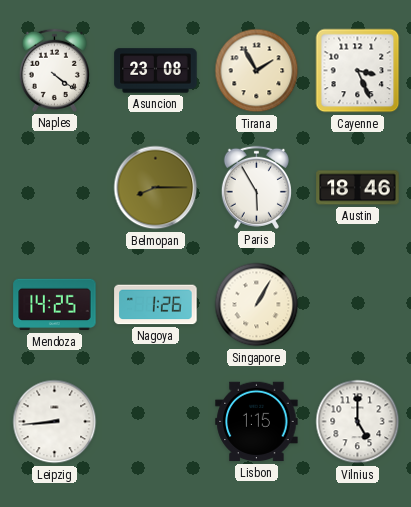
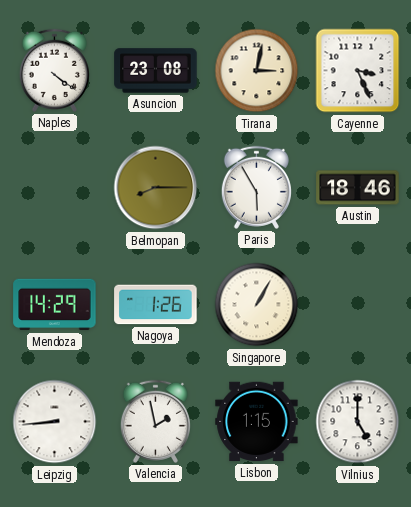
Tirana: 1:55 -> 3:02
Mendoza: 14:25 -> 14:29
Valencia: none -> 1:58
